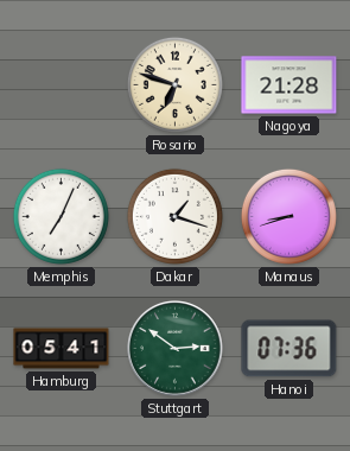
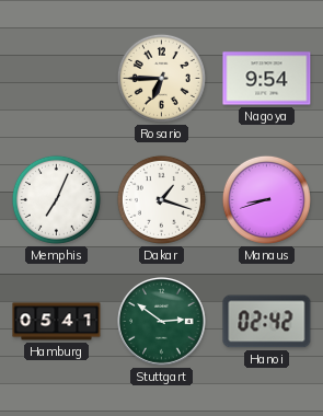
Rosario: 6:48 -> 6:45
Nagoya: 21:28 -> 9:54
Hanoi: 07:36 -> 02:42
